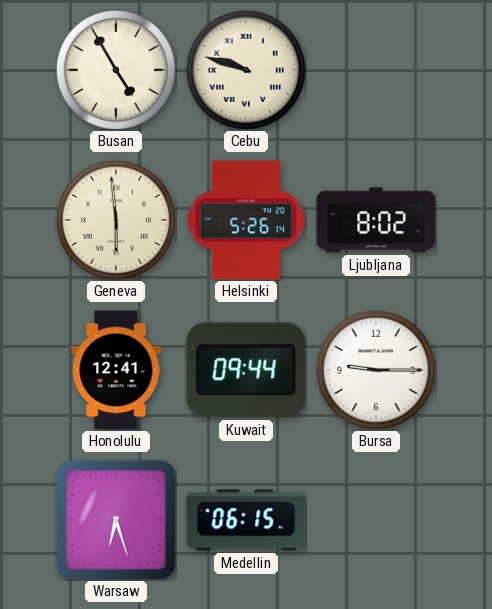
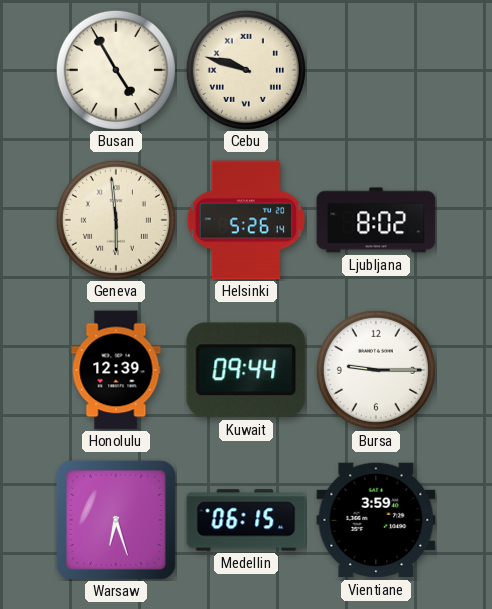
Honolulu: 12:41 -> 12:39
Vientiane: none -> 3:59
